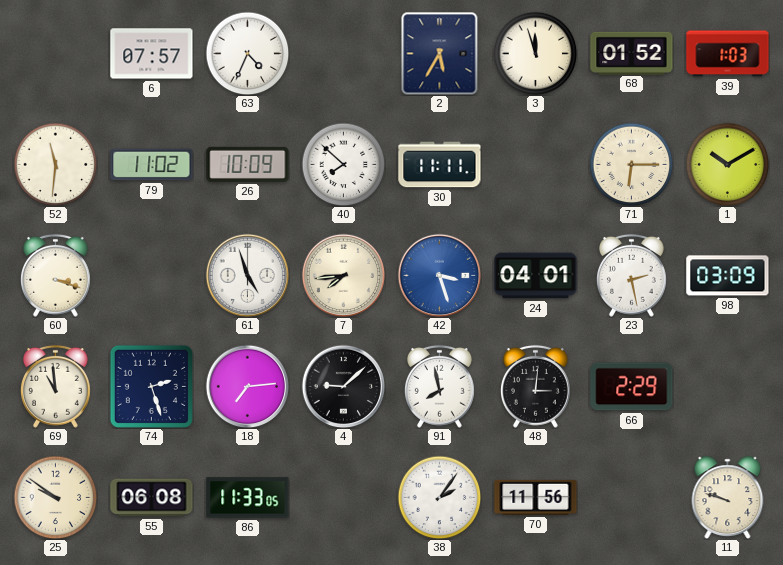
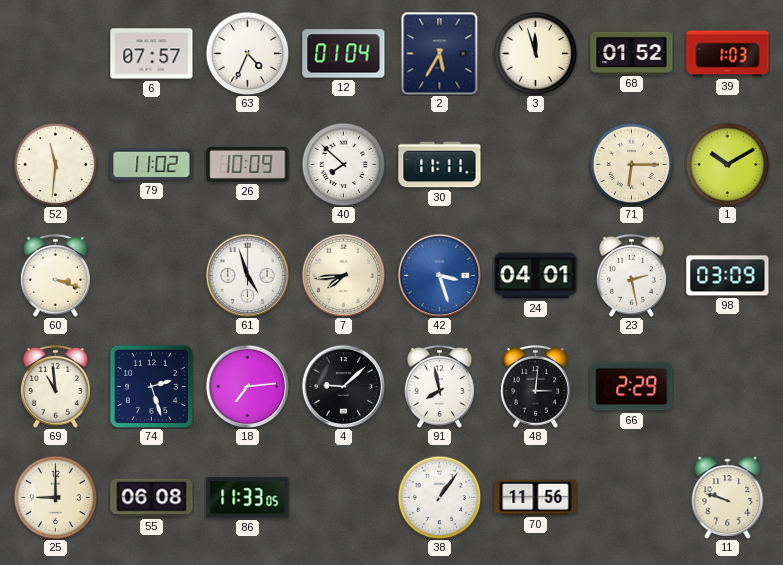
12: none -> 01:04
25: 9:51 -> 9:00
38: 2:06 -> 1:06
